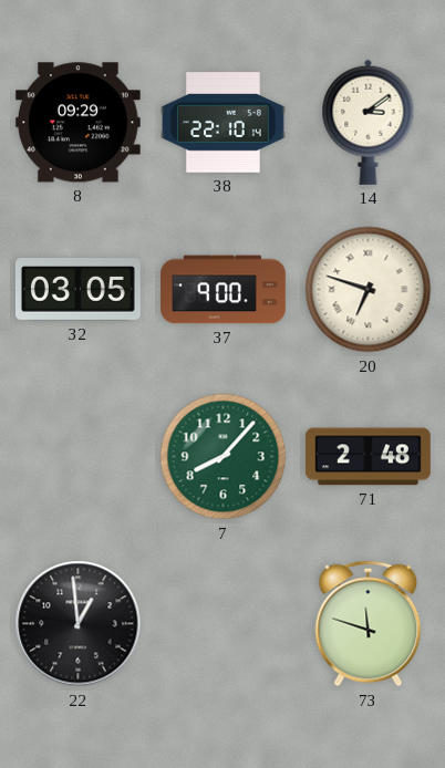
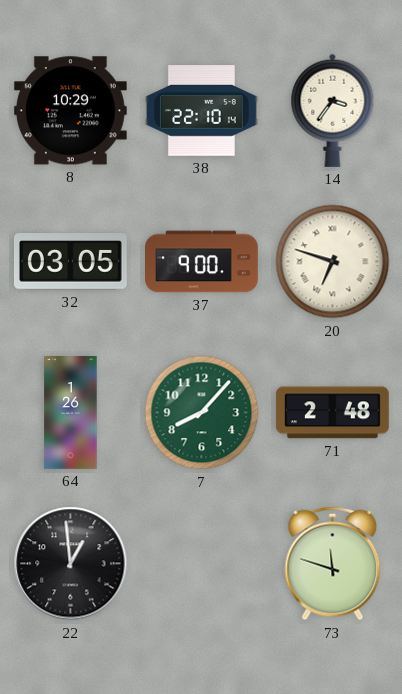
8: 09:29 -> 10:29
14: 3:09 -> 3:36
64: none -> 1:26
